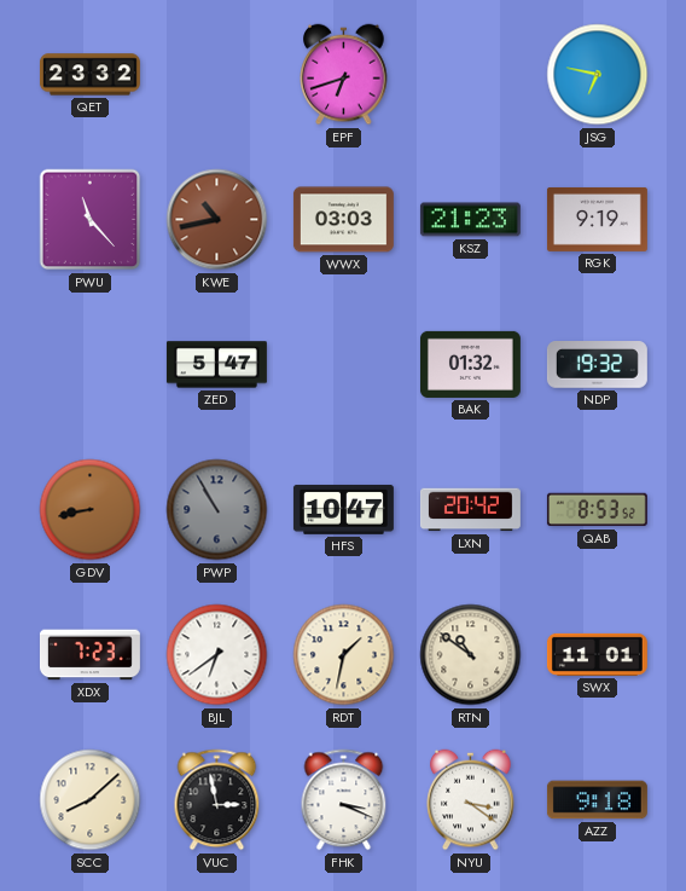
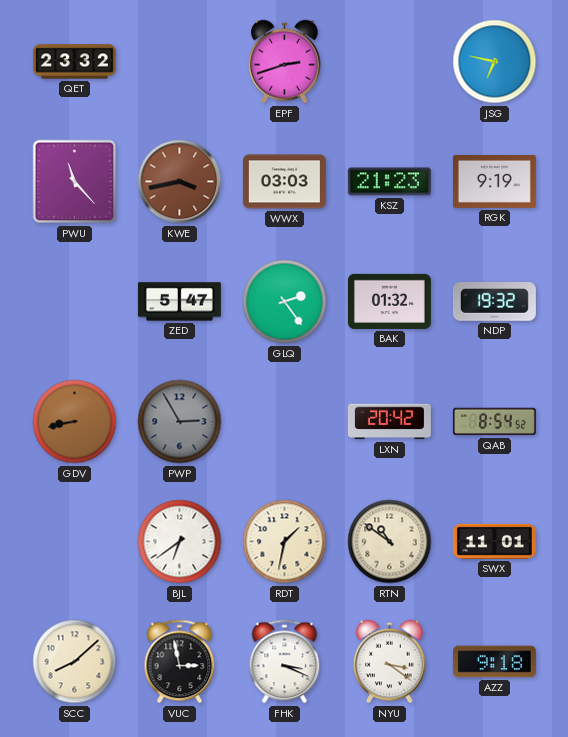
EPF: 6:42 -> 2:42
KWE: 10:43 -> 3:43
GLQ: none -> 2:24
PWP: 10:55 -> 2:55
HFS: 10:47 -> none
QAB: 8:53 -> 8:54
XDX: 7:23 -> none
